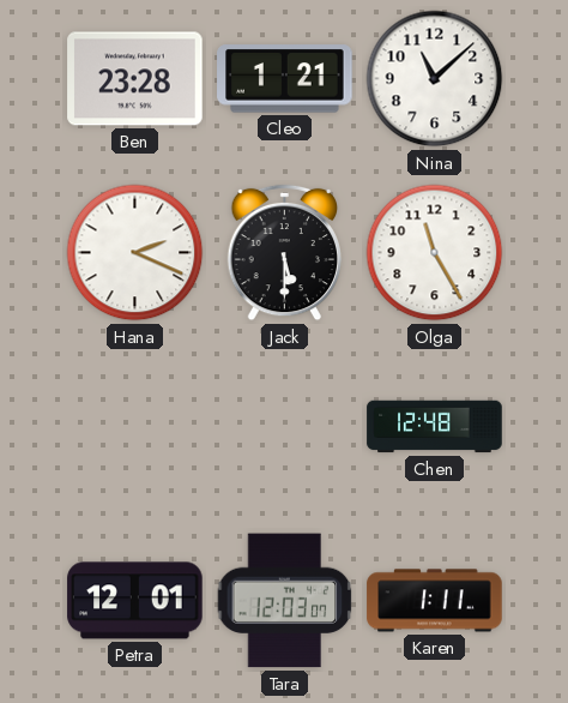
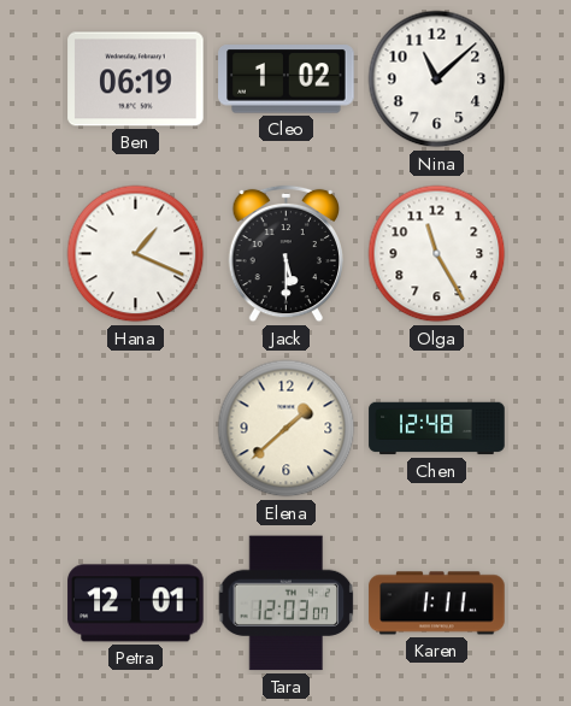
Ben: 23:28 -> 06:19
Cleo: 1:21 -> 1:02
Hana: 2:19 -> 1:19
Elena: none -> 1:38
